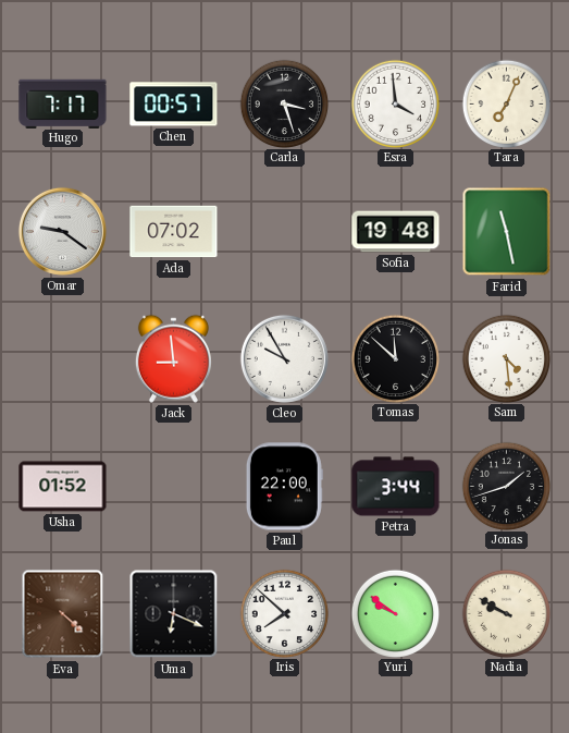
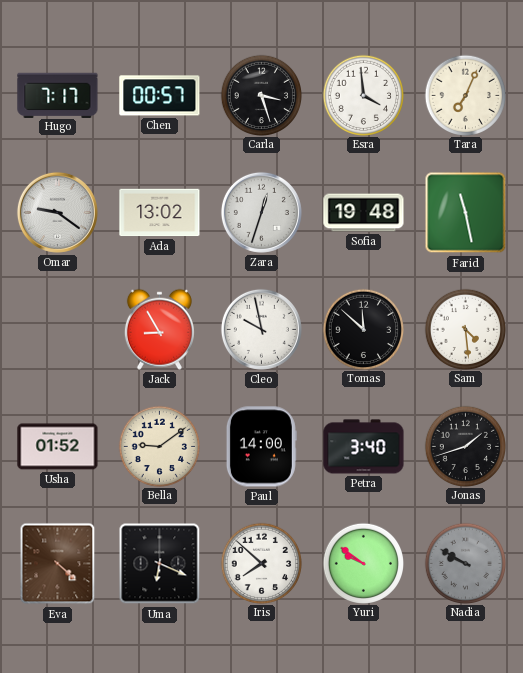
Ada: 07:02 -> 13:02
Zara: none -> 12:33
Jack: 8:59 -> 8:55
Cleo: 9:55 -> 9:58
Bella: none -> 9:09
Paul: 22:00 -> 14:00
Petra: 3:44 -> 3:40
Nadia dial: cream -> grey
